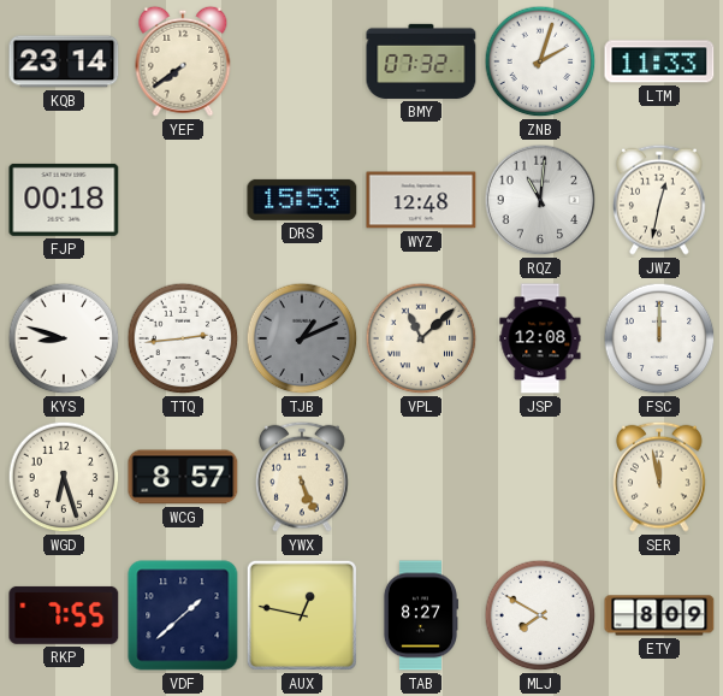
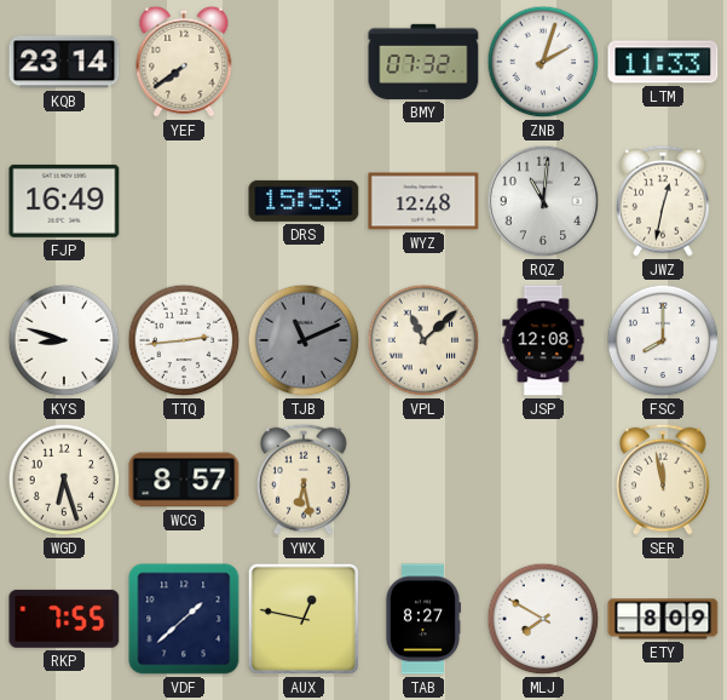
FJP: 00:18 -> 16:49
TJB: 1:11 -> 11:11
FSC: 12:00 -> 8:00
YWX: 5:26 -> 6:28
